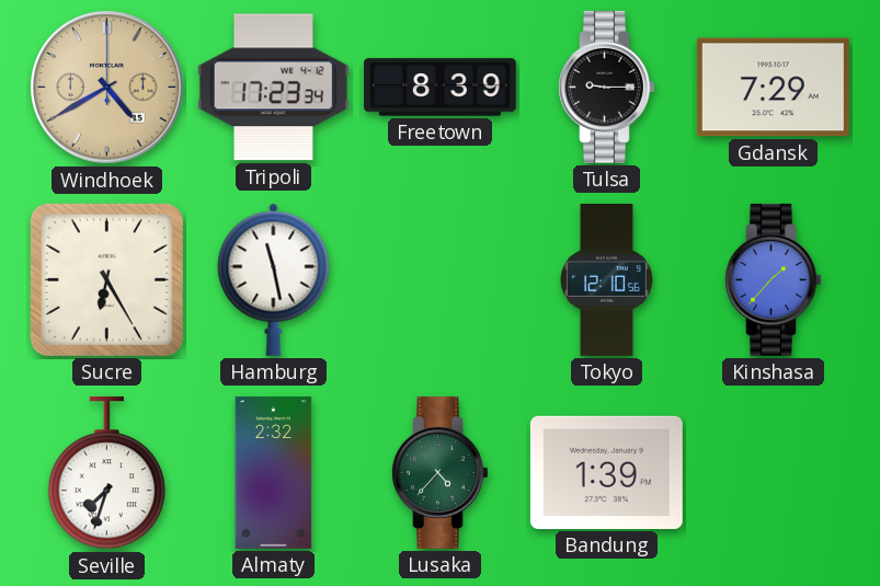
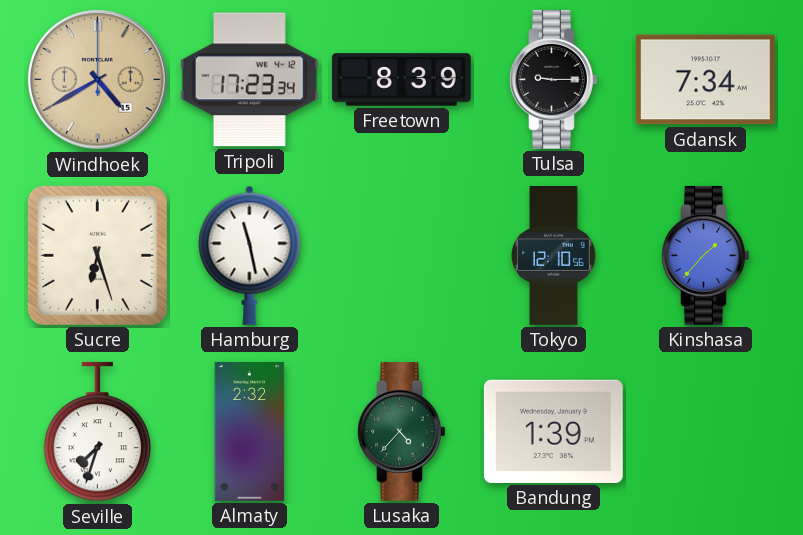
Gdansk: 7:29 -> 7:34
Sucre: 6:25 -> 6:27
